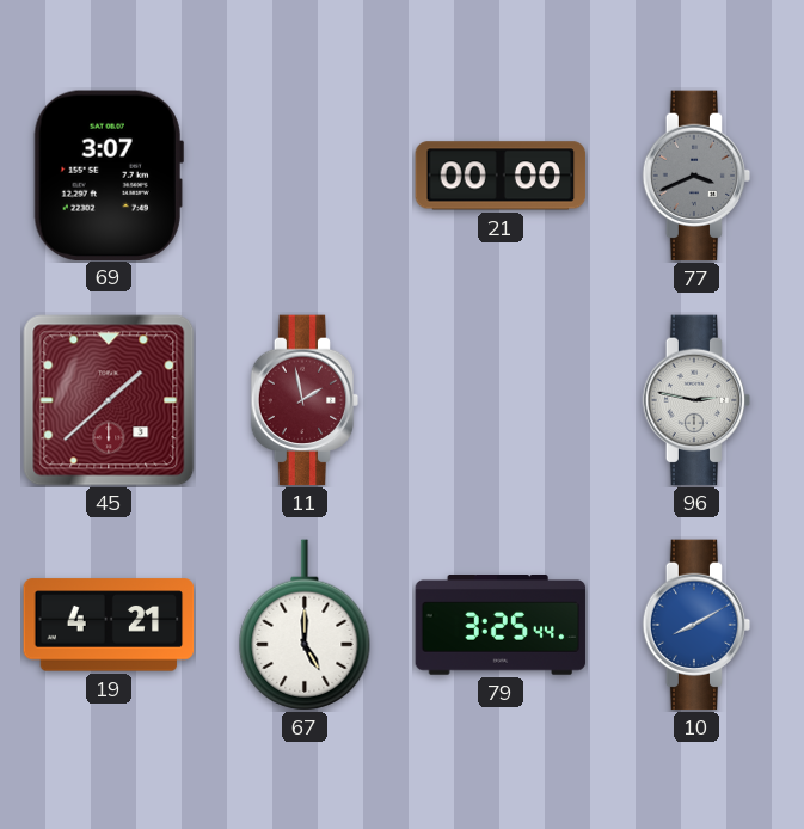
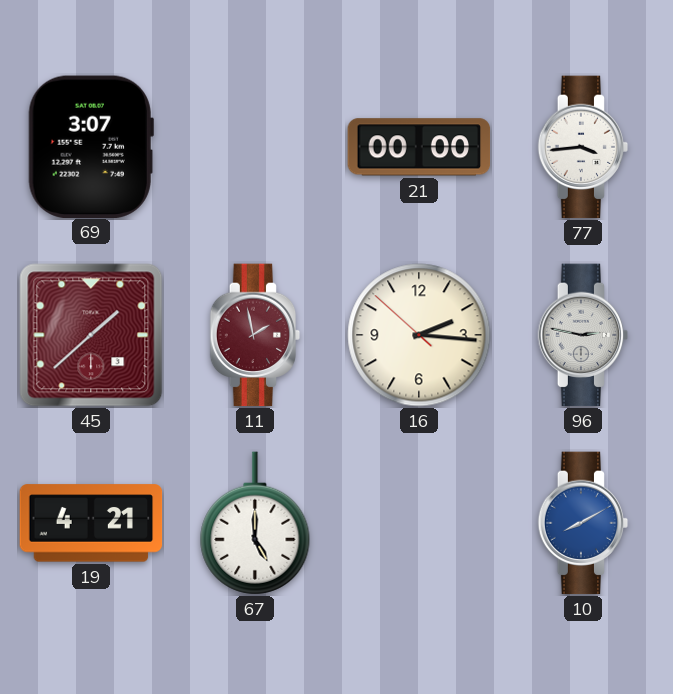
77: 3:41 -> 3:44
77 dial: grey -> white
16: none -> 2:15
79: 3:25 -> none
